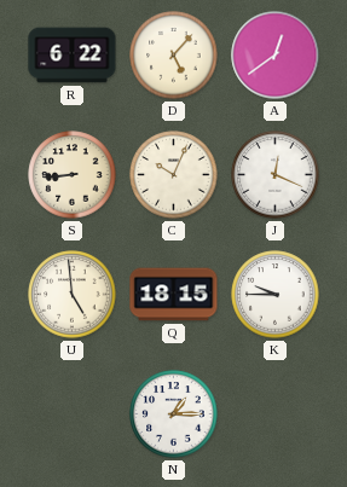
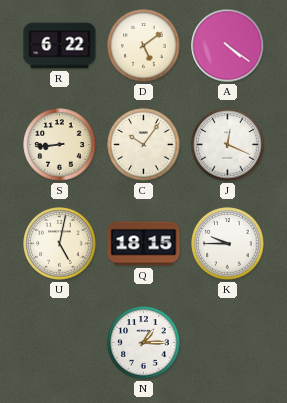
D: 5:07 -> 5:09
A: 12:39 -> 4:21
C: 10:04 -> 10:06
U: 4:59 -> 5:02
